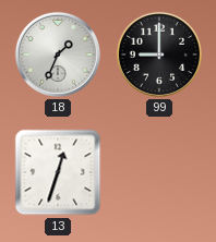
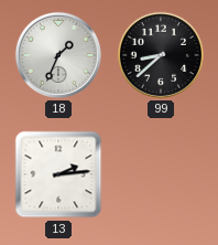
99: 9:00 -> 8:38
13: 12:33 -> 2:14
